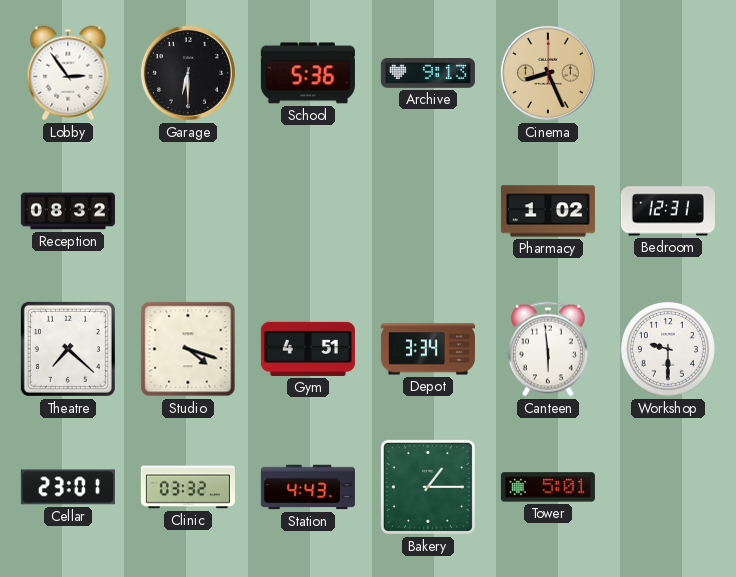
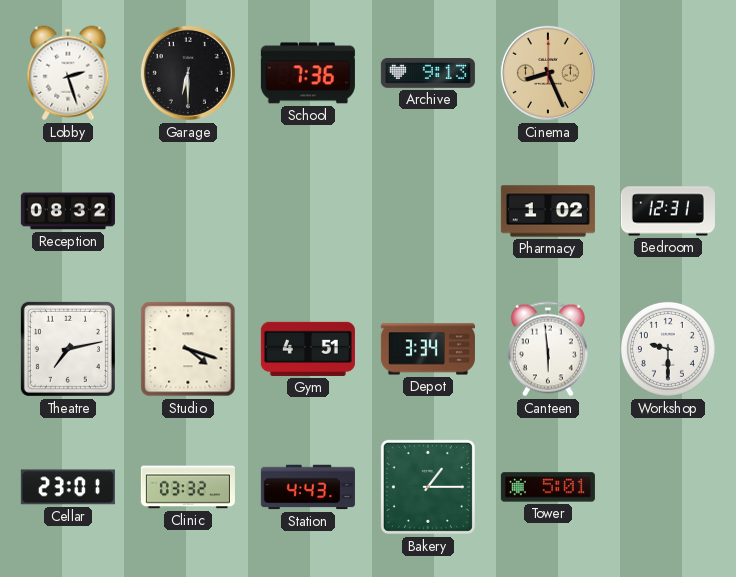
Lobby: 2:54 -> 2:27
School: 5:36 -> 7:36
Theatre: 7:22 -> 7:13
